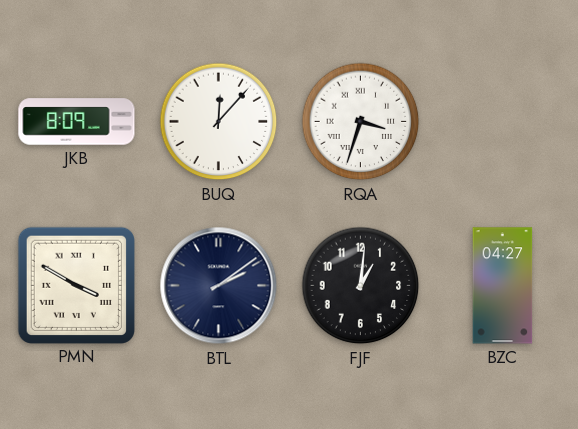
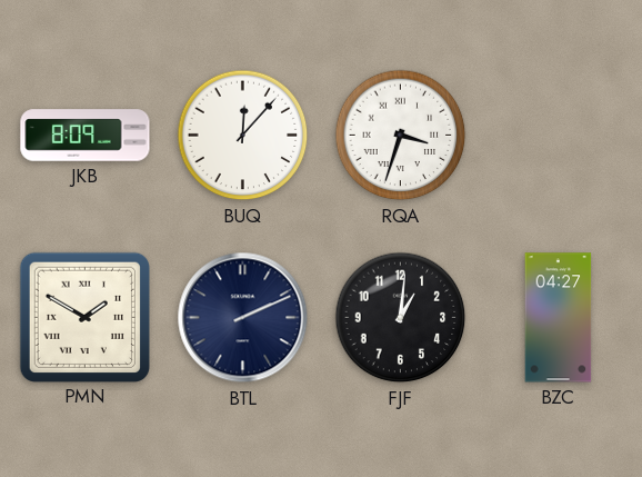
PMN: 3:50 -> 1:50
BTL: 2:09 -> 2:11
